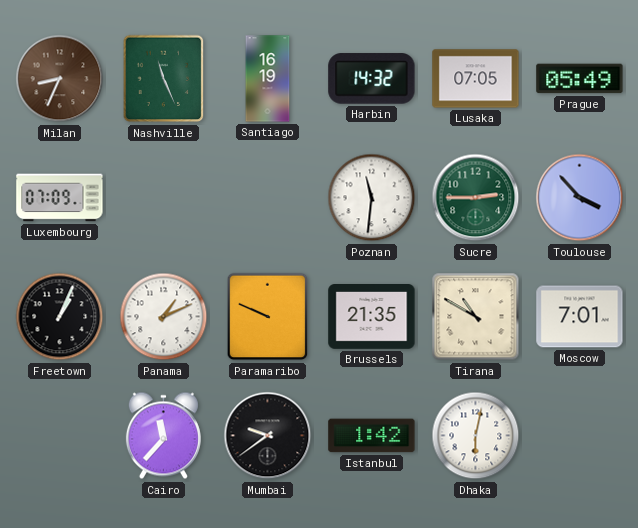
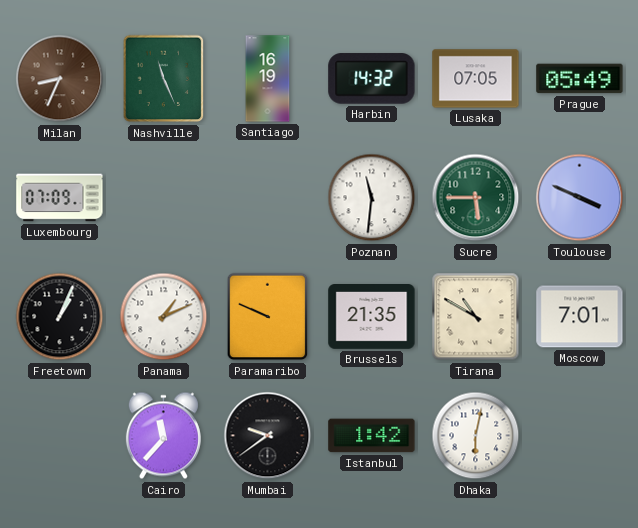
Sucre: 2:45 -> 5:45
Toulouse: 3:53 -> 3:49
